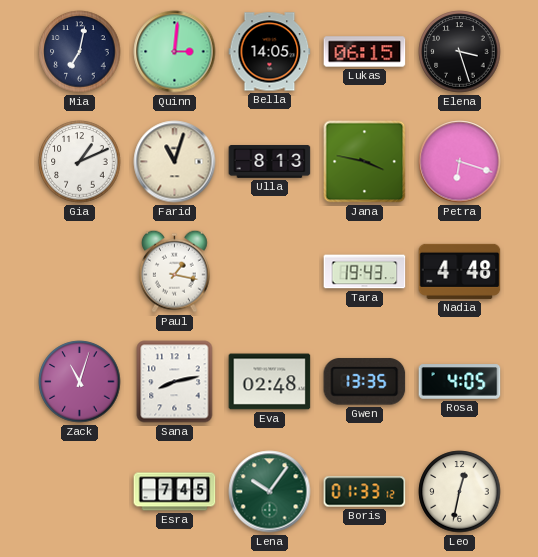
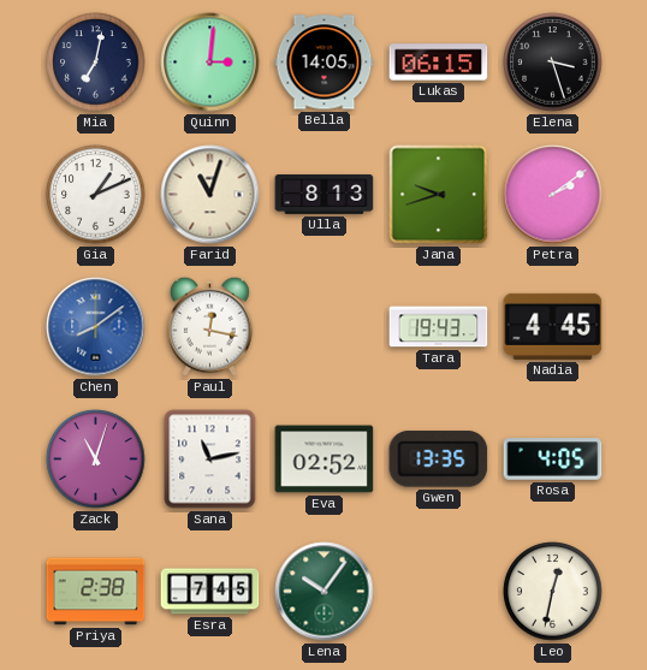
Jana: 3:47 -> 9:42
Petra: 6:18 -> 2:09
Chen: none -> 8:09
Paul: 1:17 -> 12:17
Nadia: 4:48 -> 4:45
Sana: 8:13 -> 11:13
Eva: 02:48 -> 02:52
Priya: none -> 2:38
Boris: 01:33 -> none
